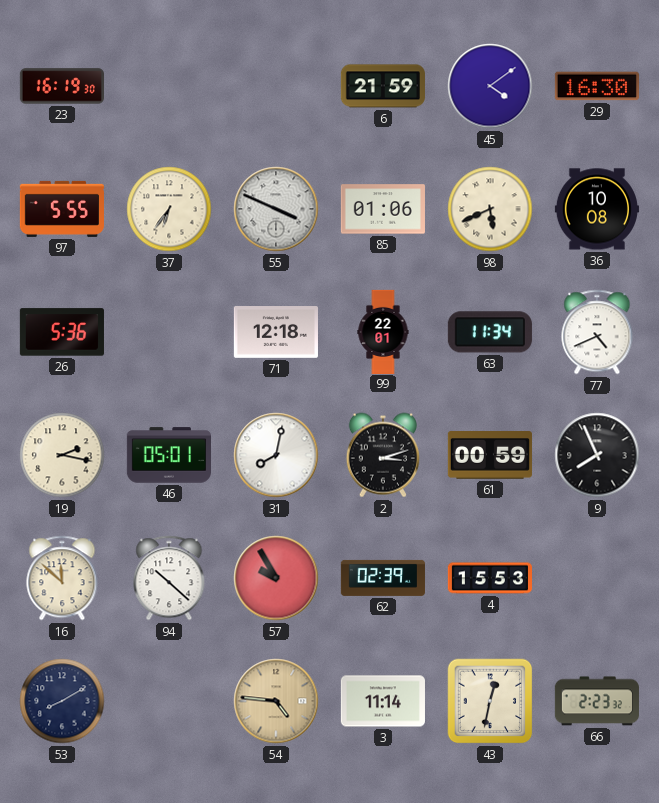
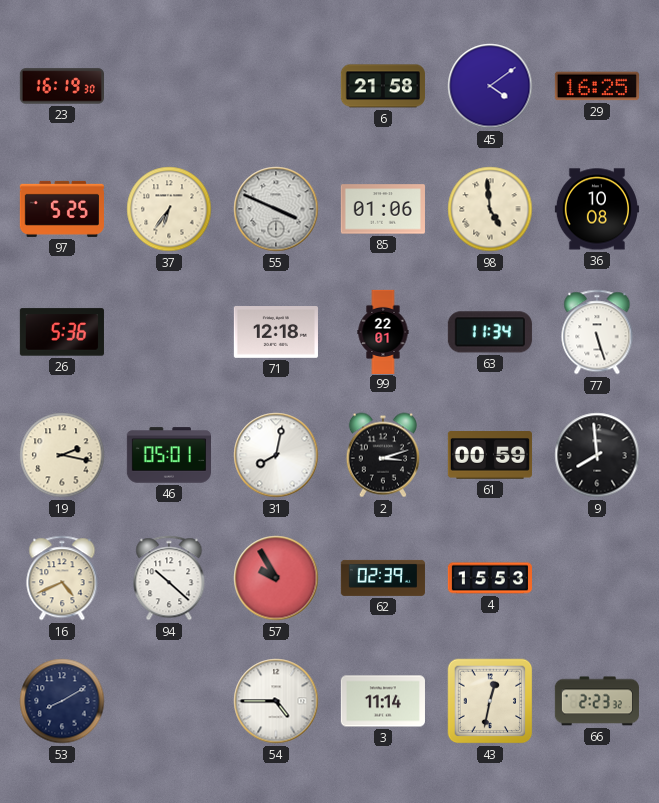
6: 21:59 -> 21:58
29: 16:30 -> 16:25
97: 5:55 -> 5:25
98: 5:41 -> 4:59
77: 4:41 -> 5:27
9: 7:56 -> 7:59
16: 11:52 -> 4:41
54: 4:46 -> 4:45
54 dial: champagne -> white
